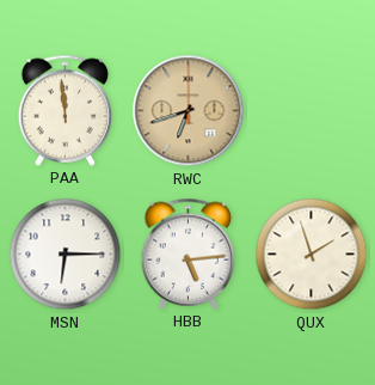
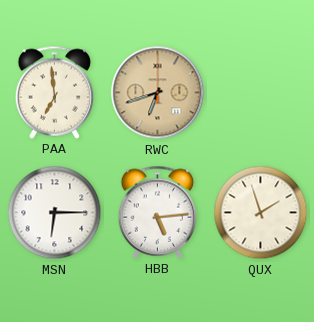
PAA: 11:59 -> 6:59
